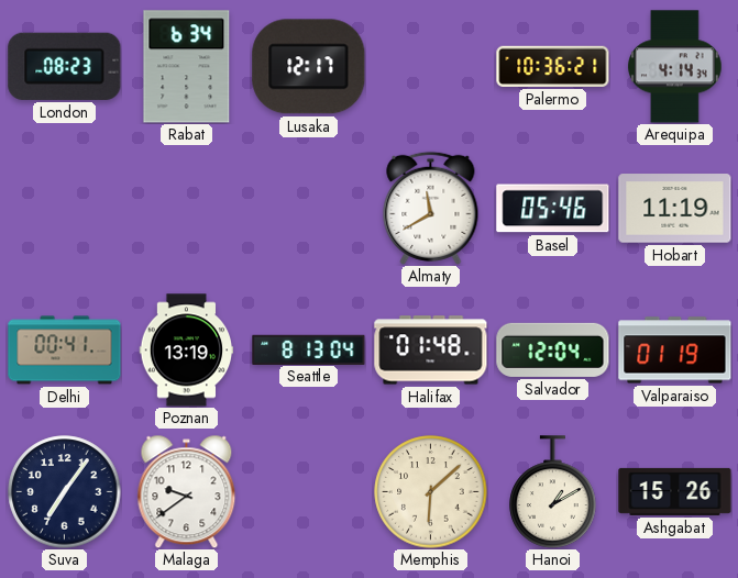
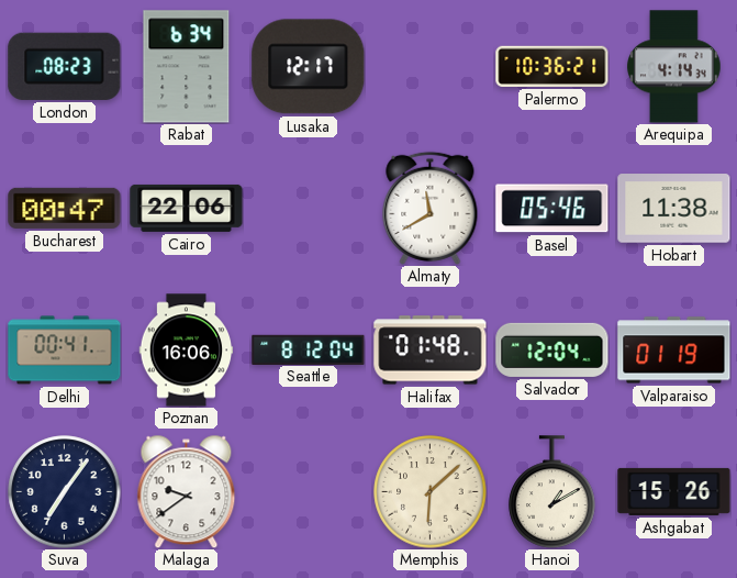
Bucharest: none -> 00:47
Cairo: none -> 22:06
Hobart: 11:19 -> 11:38
Poznan: 13:19 -> 16:06
Seattle: 8:13 -> 8:12
